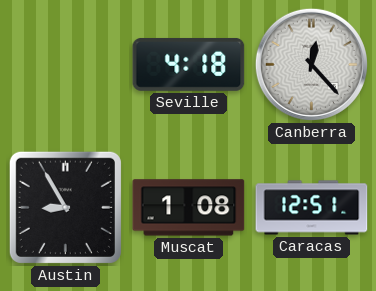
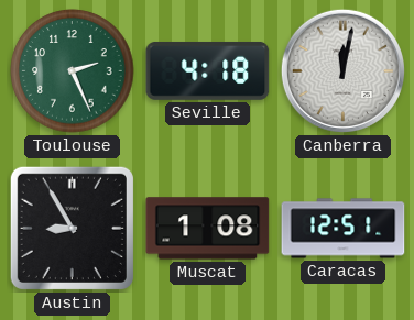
Toulouse: none -> 2:26
Canberra: 12:23 -> 12:02
